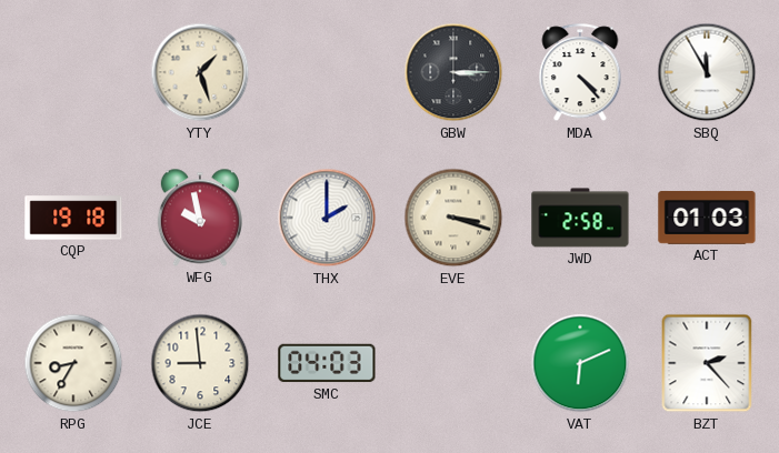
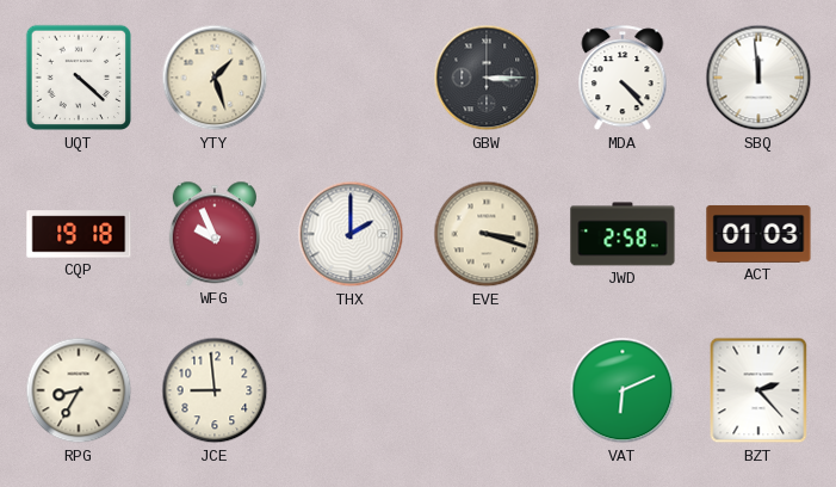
UQT: none -> 4:22
SBQ: 11:55 -> 11:59
WFG: 9:58 -> 9:56
SMC: 04:03 -> none
